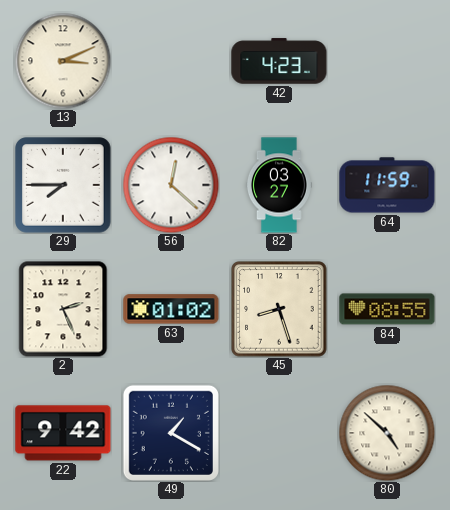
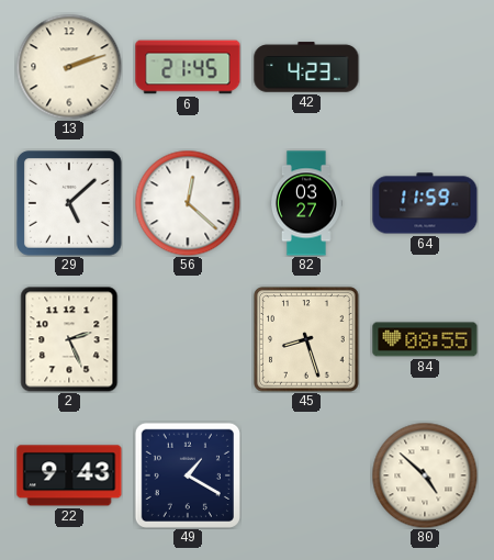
13: 3:11 -> 2:12
6: none -> 21:45
29: 7:45 -> 5:08
63: 01:02 -> none
22: 9:42 -> 9:43
